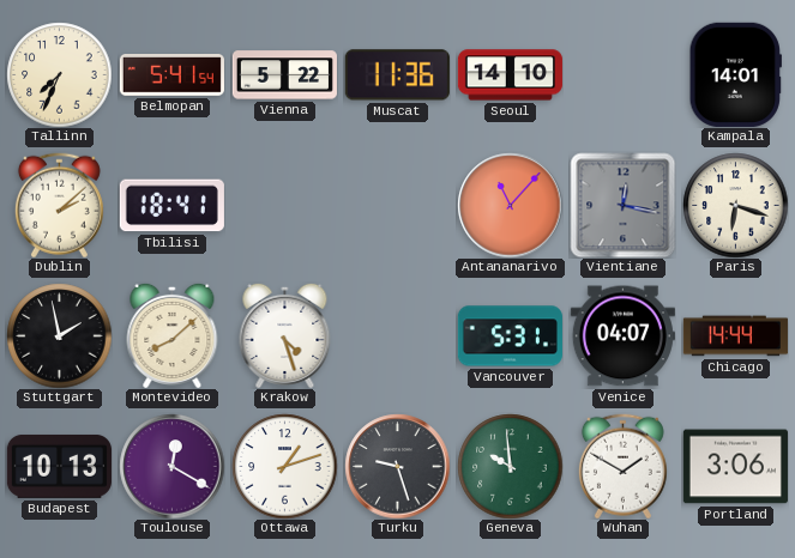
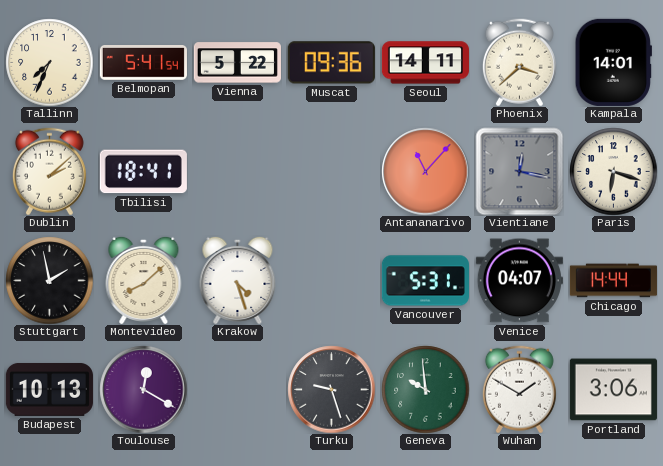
Muscat: 11:36 -> 09:36
Seoul: 14:10 -> 14:11
Phoenix: none -> 3:38
Ottawa: 1:12 -> none
